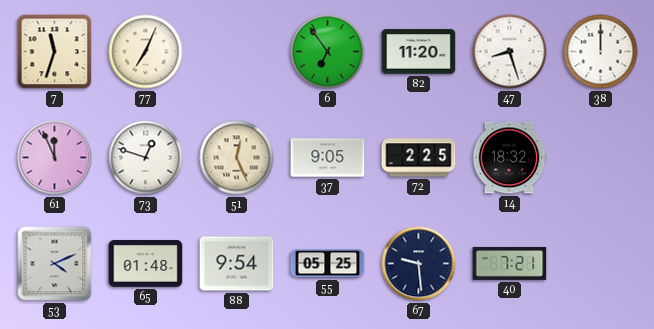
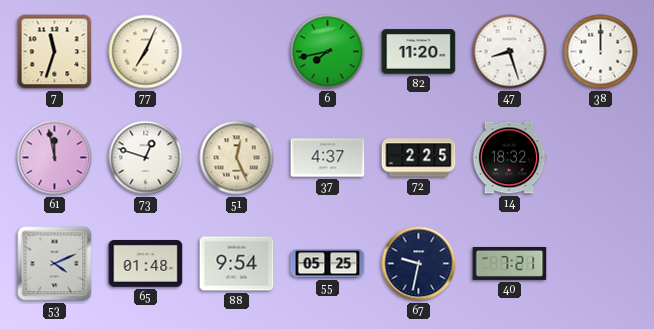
6: 6:54 -> 7:43
61: 11:56 -> 11:58
37: 9:05 -> 4:37
67: 9:29 -> 9:32
